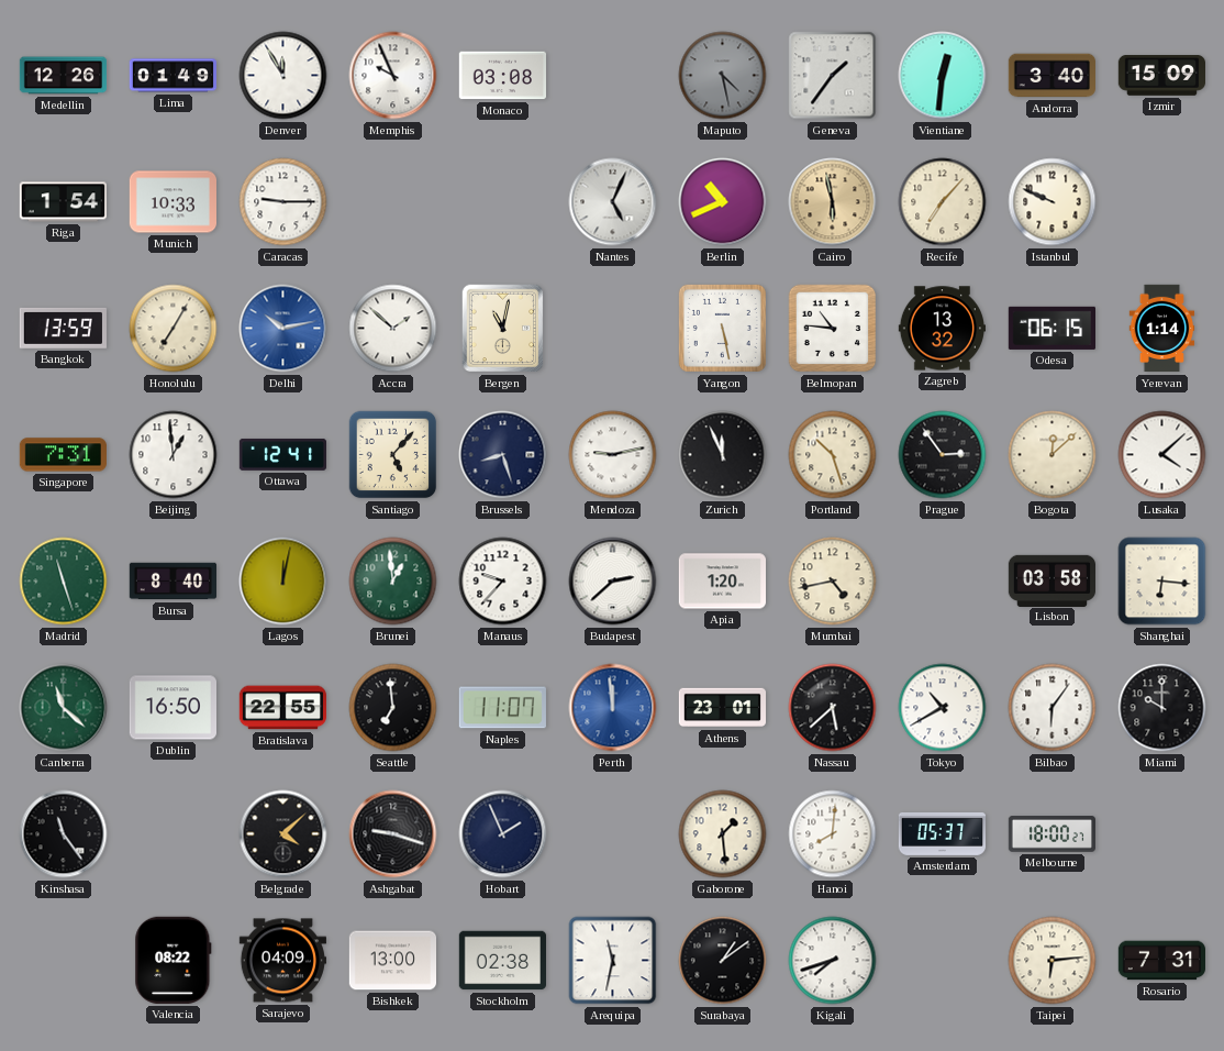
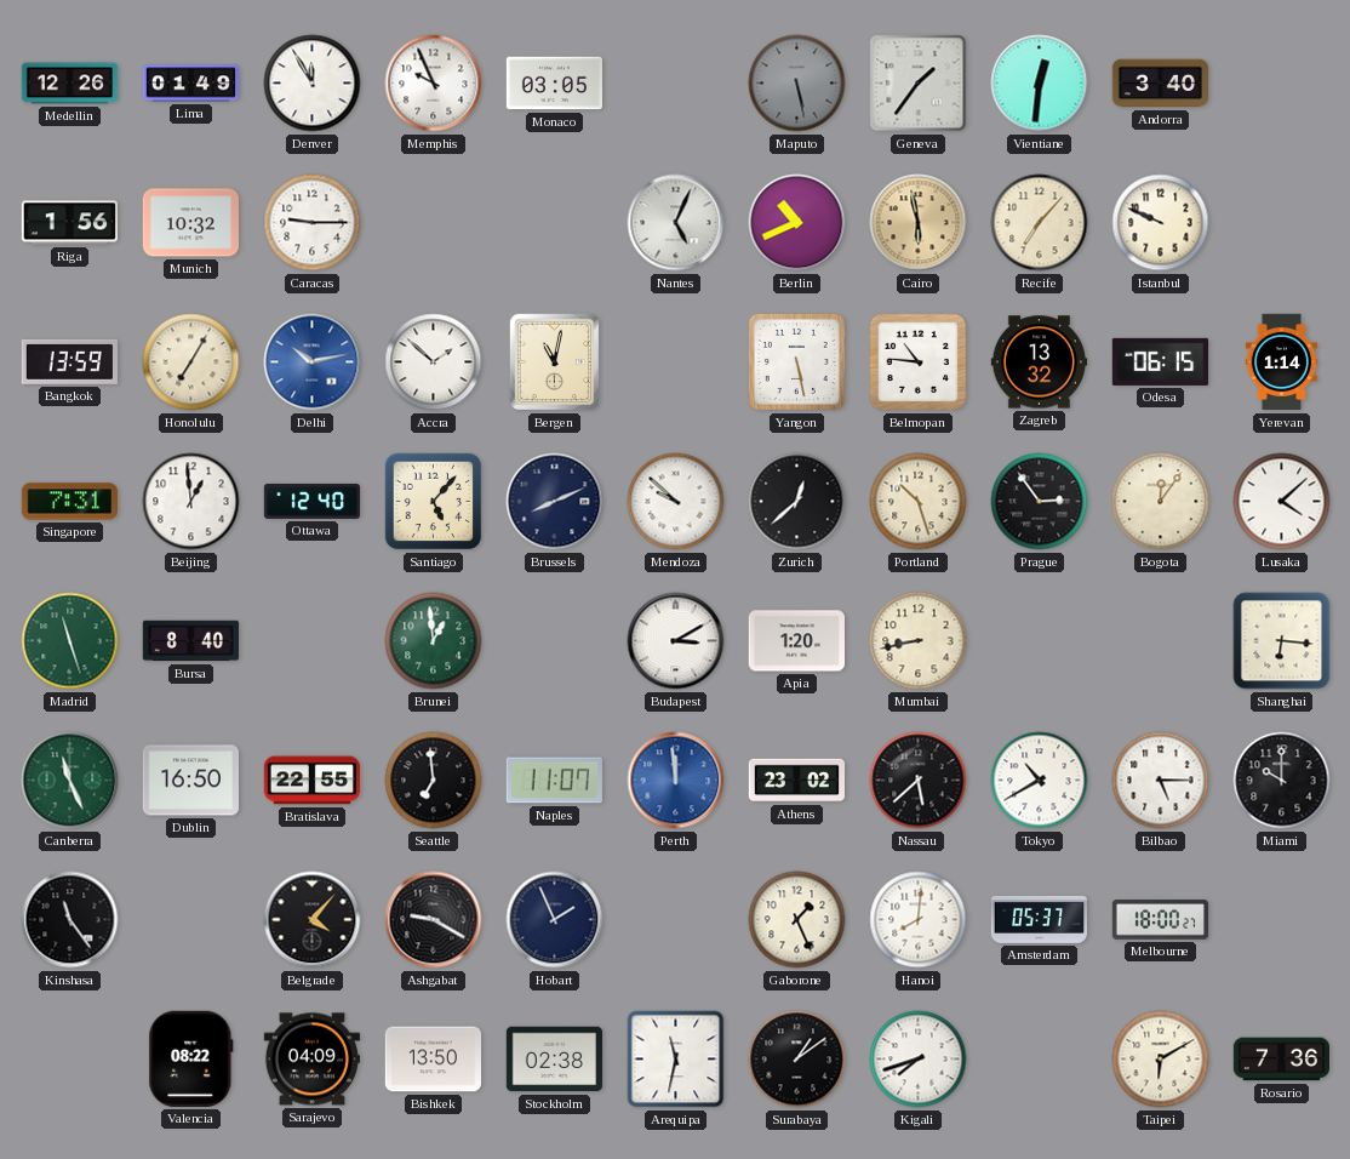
Monaco: 03:08 -> 03:05
Maputo: 4:28 -> 5:28
Izmir: 15:09 -> none
Riga: 1:54 -> 1:56
Munich: 10:33 -> 10:32
Ottawa: 12:41 -> 12:40
Brussels: 8:27 -> 8:11
Mendoza: 9:13 -> 9:52
Zurich: 11:56 -> 12:38
Bogota: 12:08 -> 12:06
Lagos: 12:02 -> none
Manaus: 9:37 -> none
Budapest: 2:38 -> 3:10
Mumbai: 4:43 -> 8:43
Lisbon: 03:58 -> none
Canberra: 11:22 -> 11:26
Athens: 23:01 -> 23:02
Bilbao: 6:06 -> 5:15
Belgrade: 4:08 -> 4:07
Ashgabat: 9:18 -> 9:20
Gaborone: 1:29 -> 1:26
Bishkek: 13:00 -> 13:50
Taipei: 6:14 -> 6:10
Rosario: 7:31 -> 7:36
